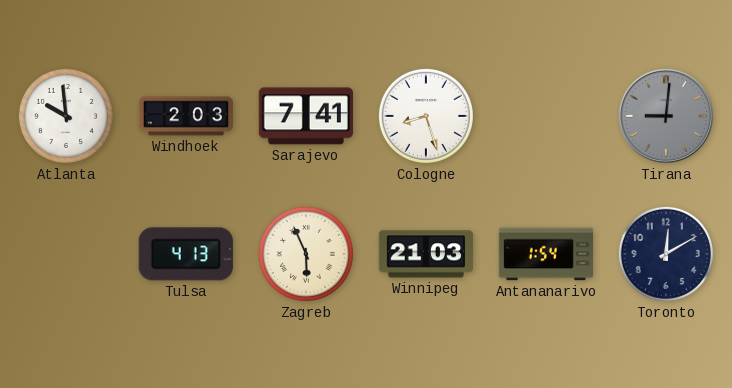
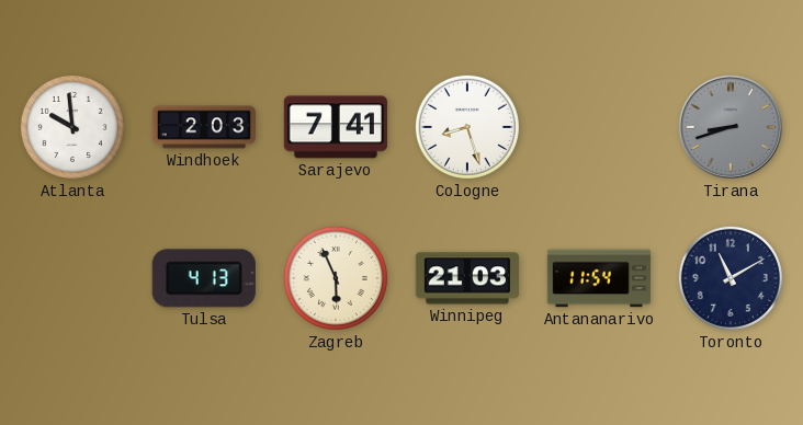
Tirana: 9:01 -> 8:42
Antananarivo: 1:54 -> 11:54
Toronto: 12:10 -> 11:10
